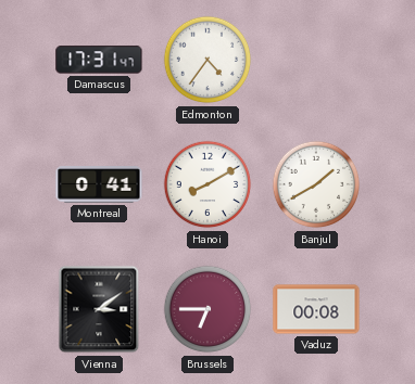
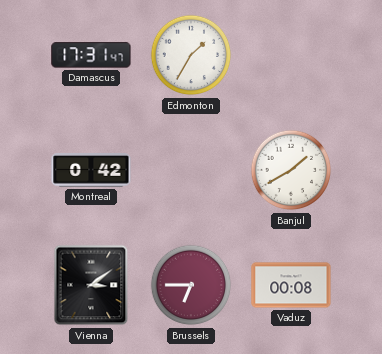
Edmonton: 4:36 -> 1:35
Montreal: 0:41 -> 0:42
Hanoi: 8:10 -> none
